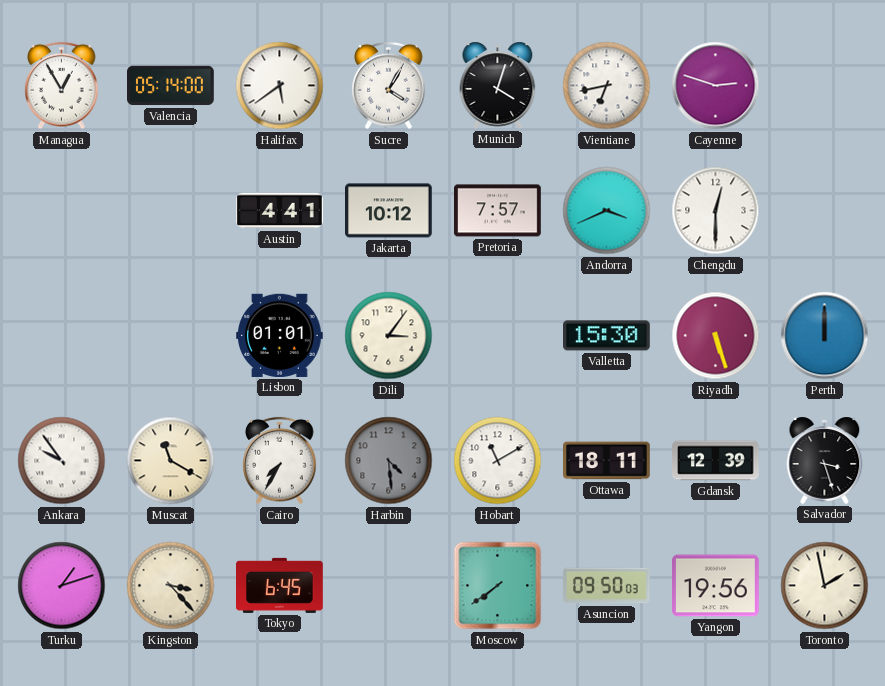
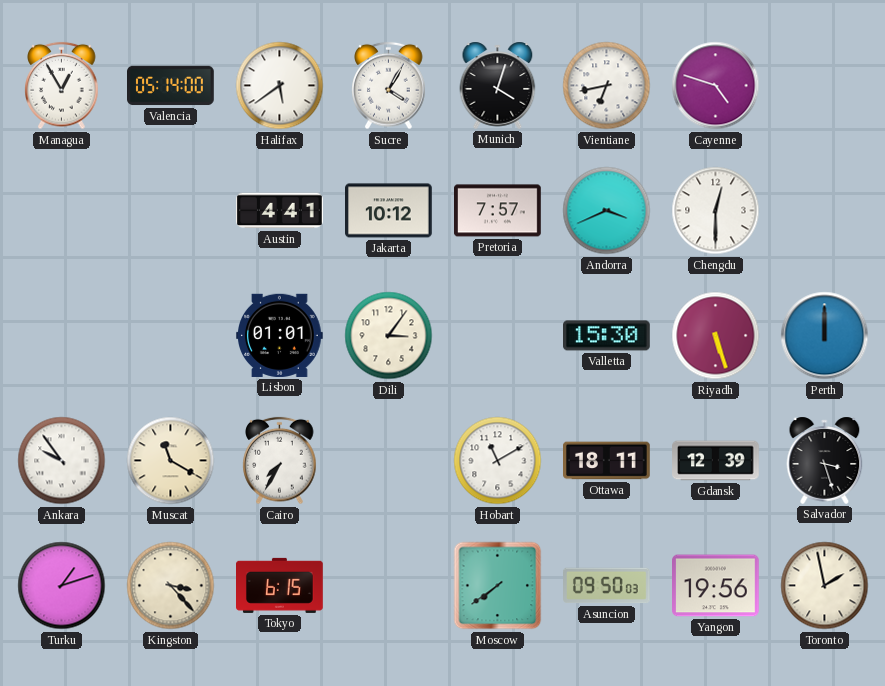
Cayenne: 2:48 -> 4:48
Harbin: 4:29 -> none
Tokyo: 6:45 -> 6:15
